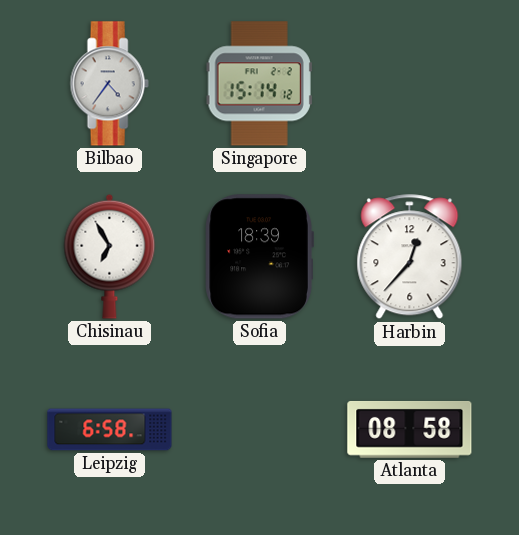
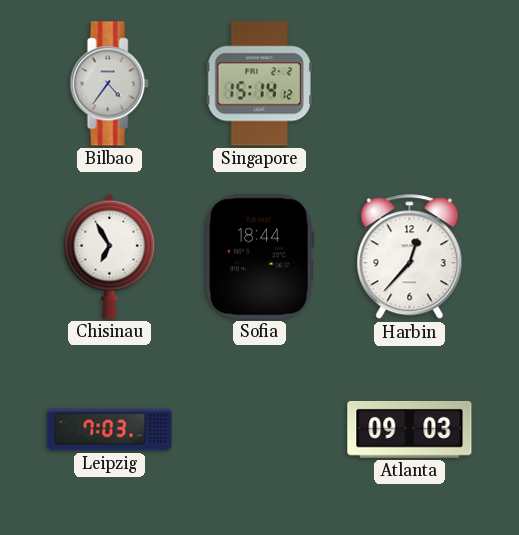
Sofia: 18:39 -> 18:44
Leipzig: 6:58 -> 7:03
Atlanta: 08:58 -> 09:03
